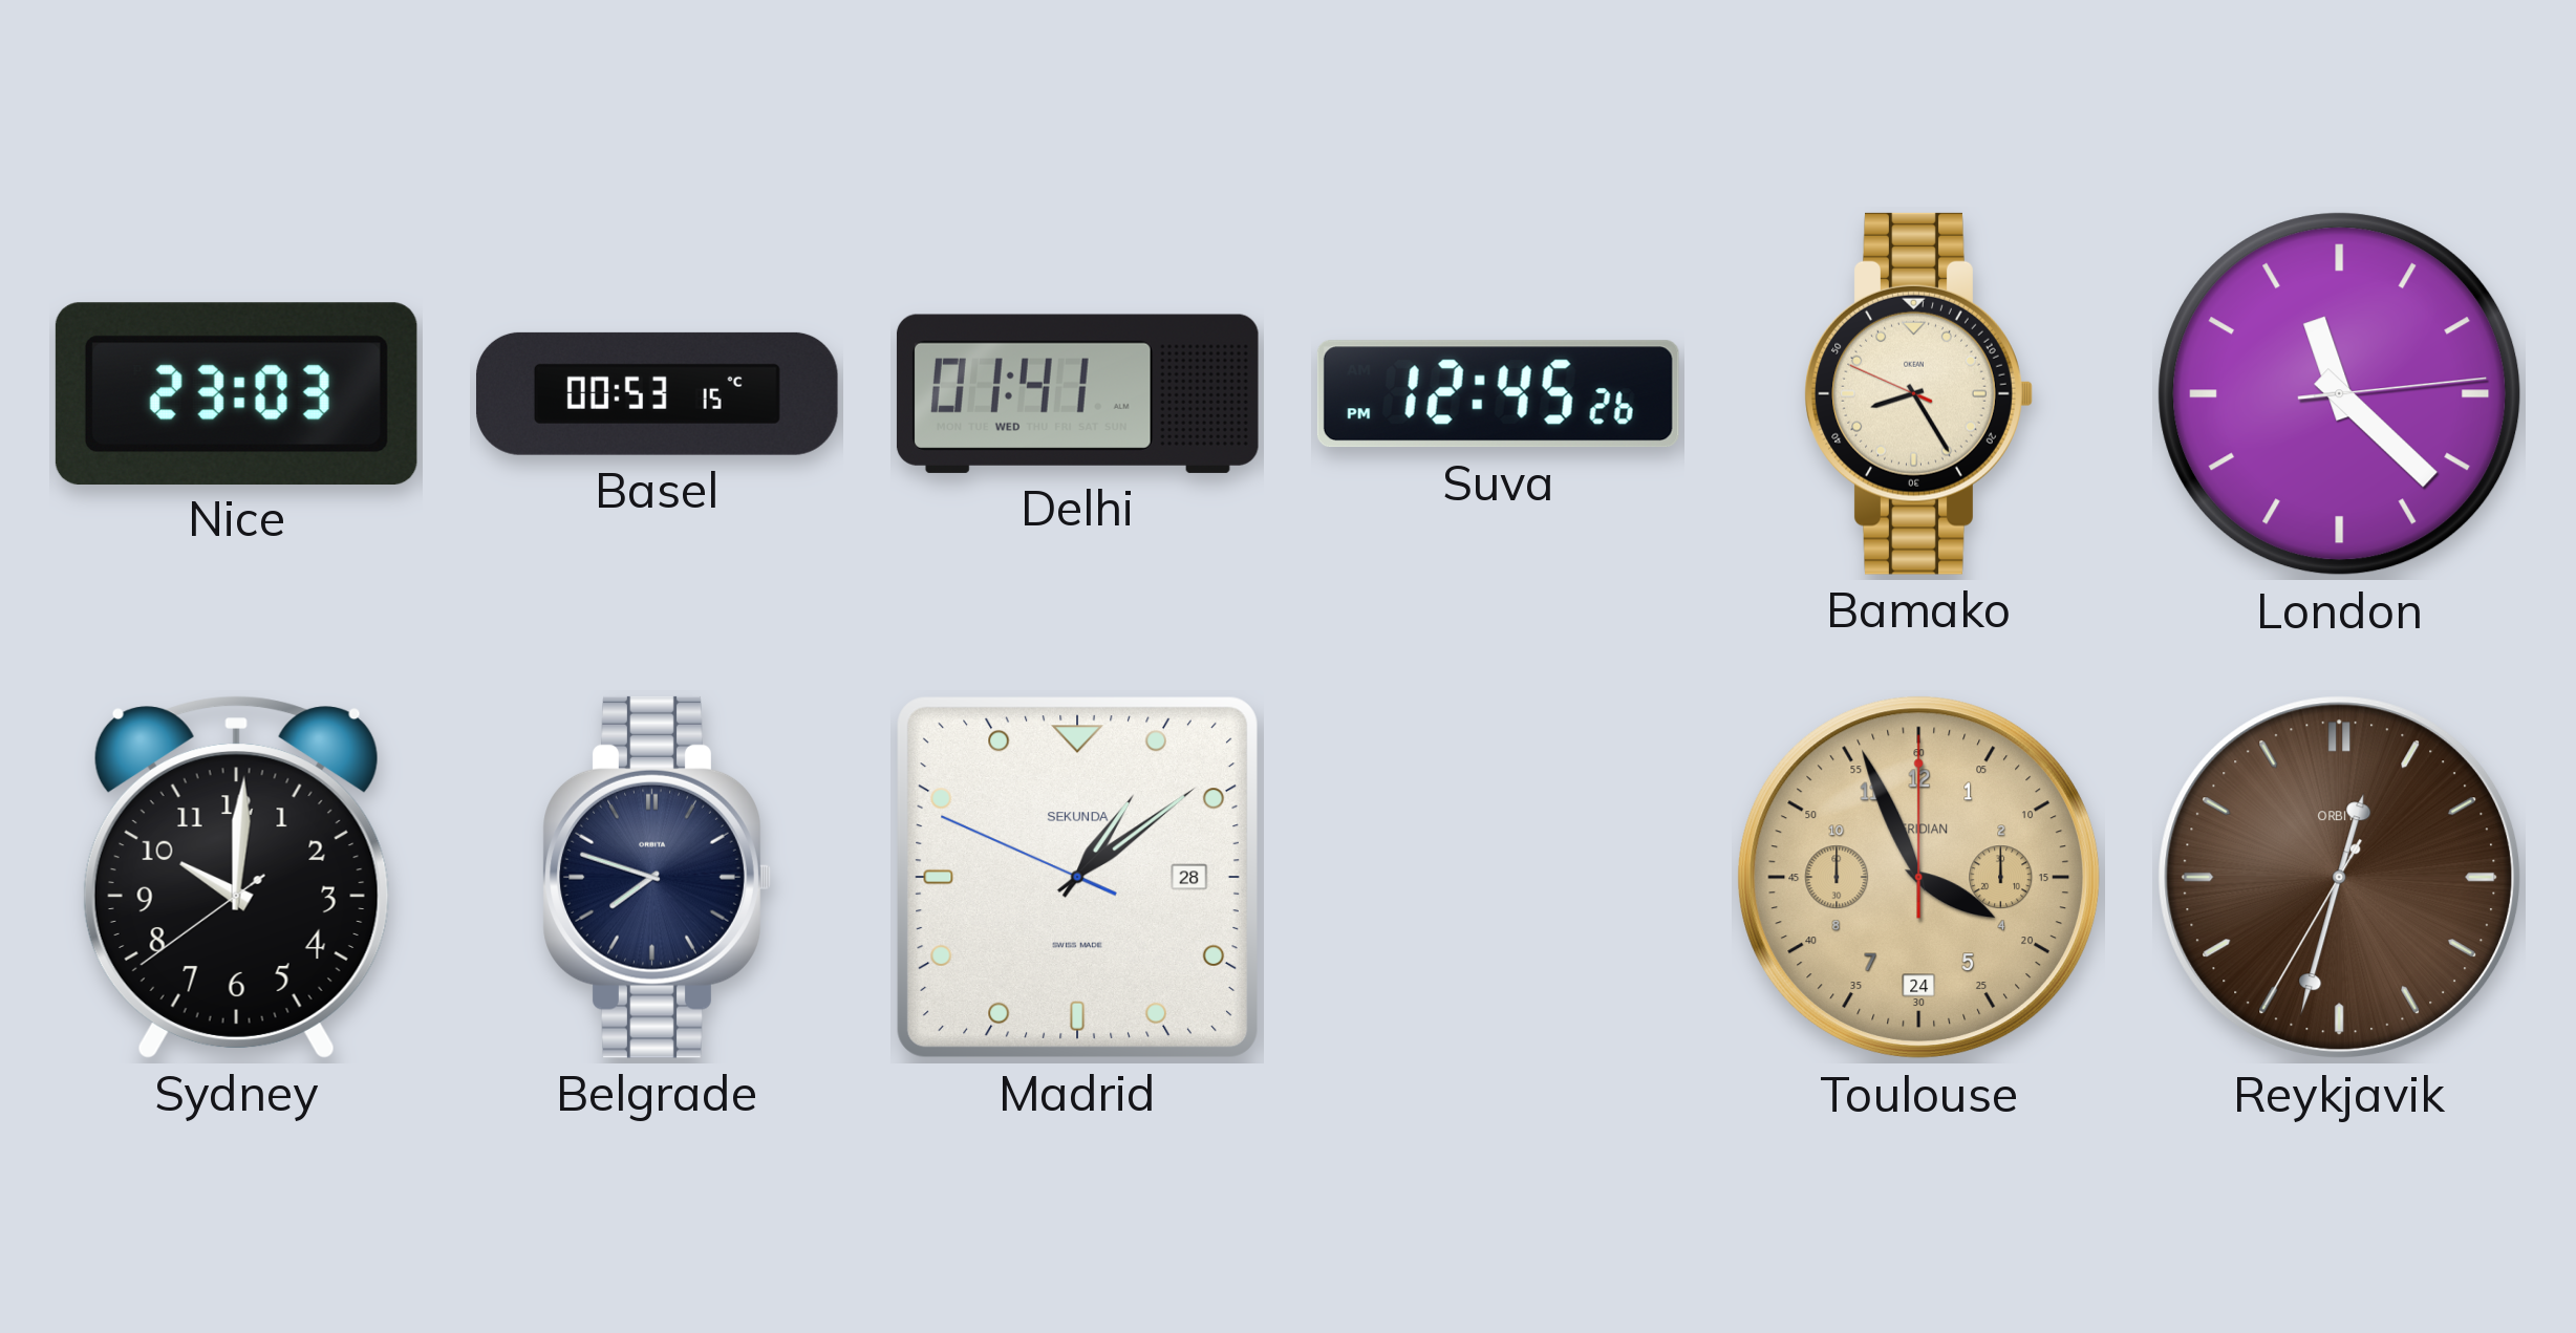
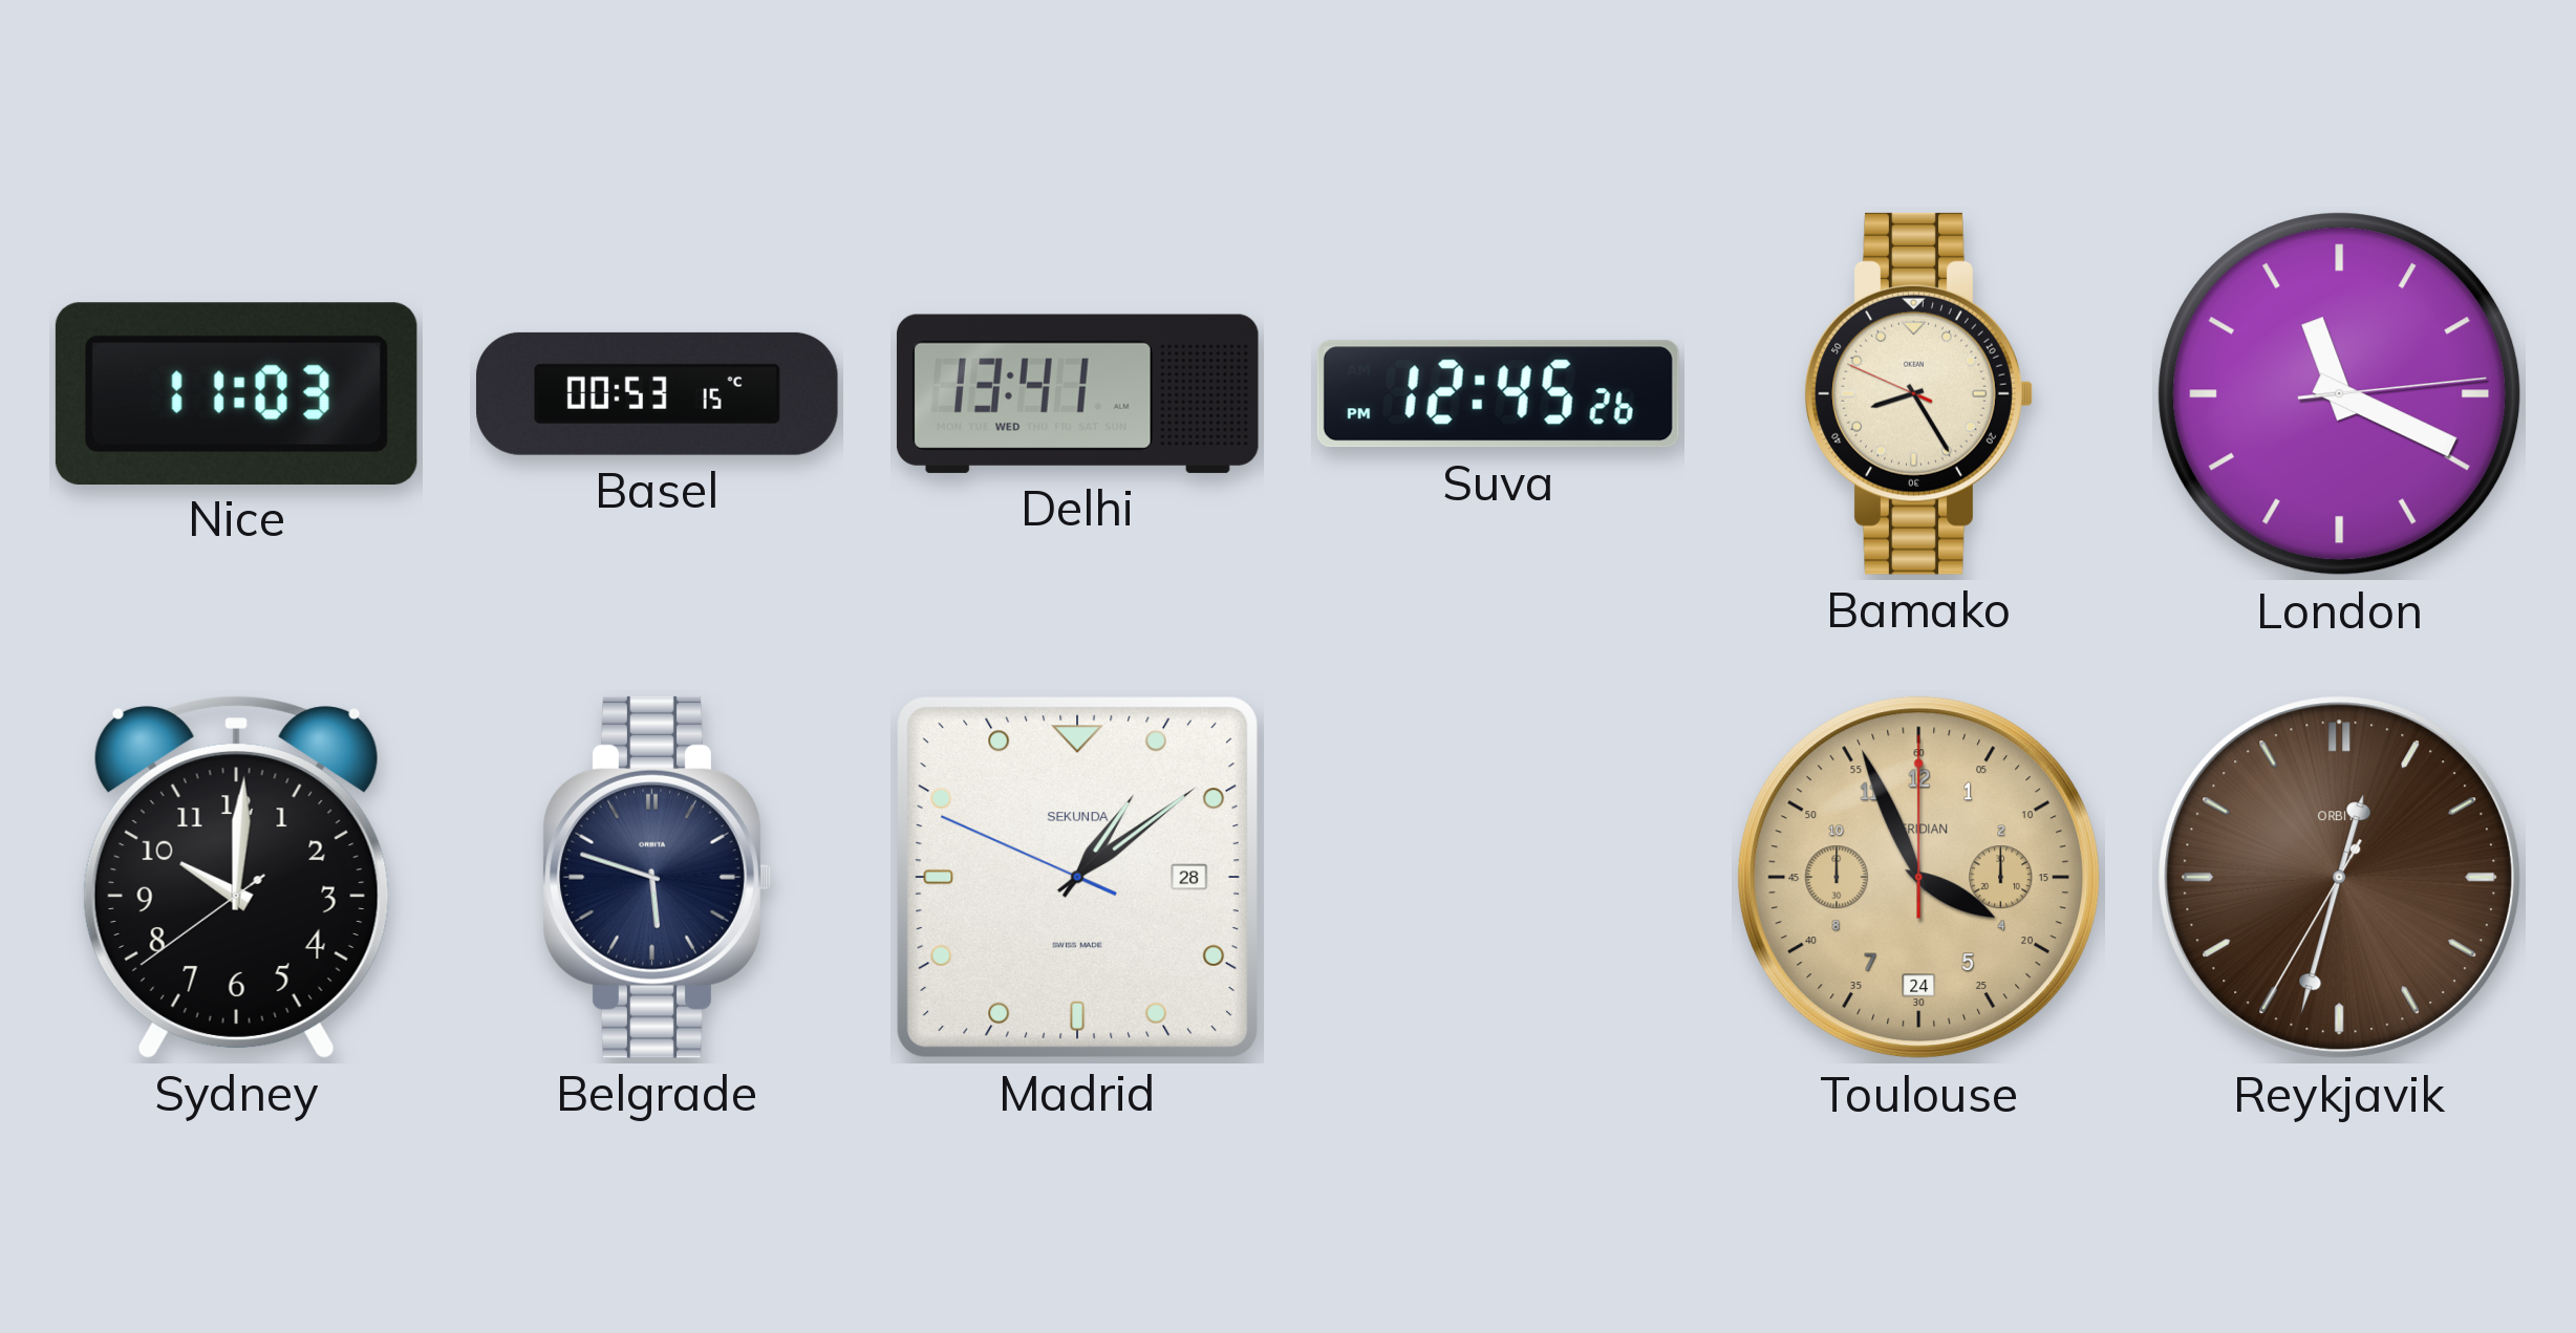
Nice: 23:03 -> 11:03
Delhi: 01:41 -> 13:41
London: 11:22 -> 11:19
Belgrade: 7:48 -> 5:48
